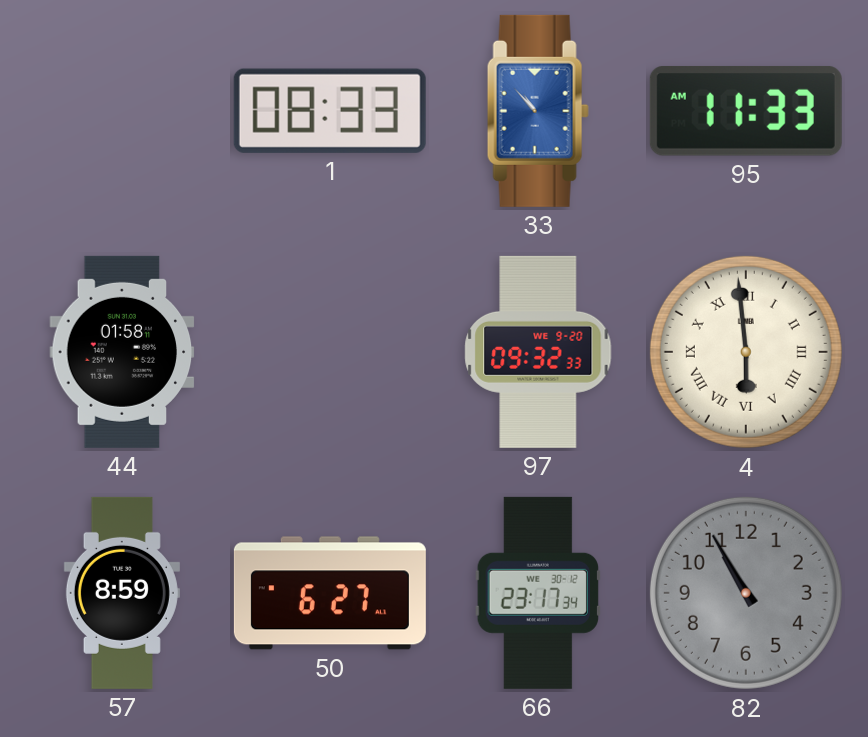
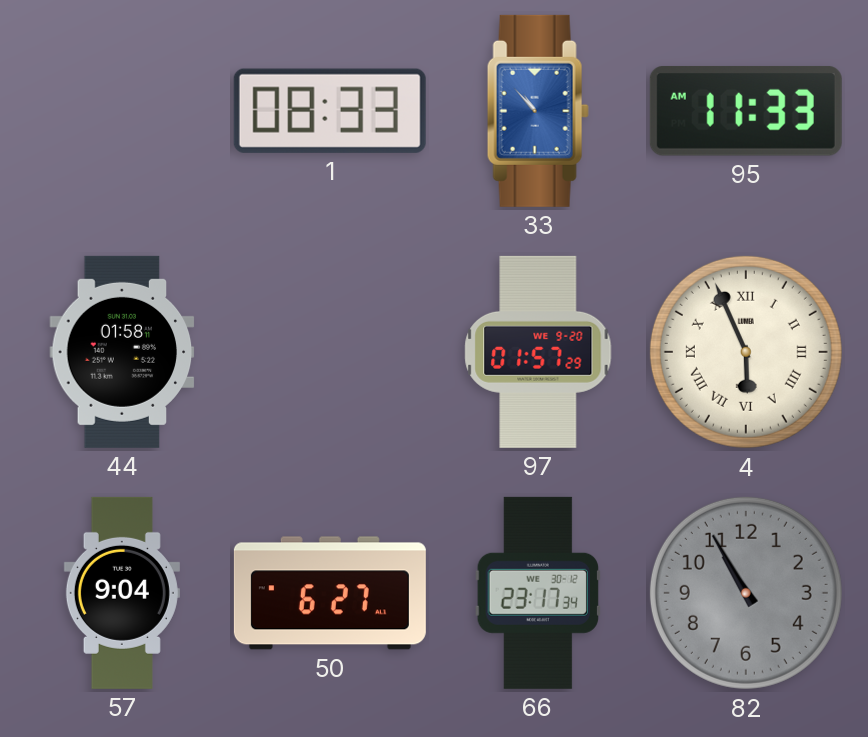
97: 09:32 -> 01:57
4: 5:59 -> 5:56
57: 8:59 -> 9:04
